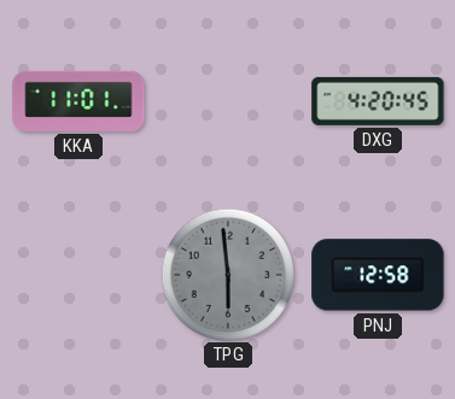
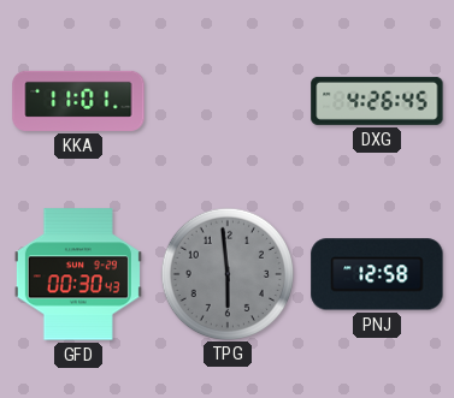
DXG: 4:20 -> 4:26
GFD: none -> 00:30
